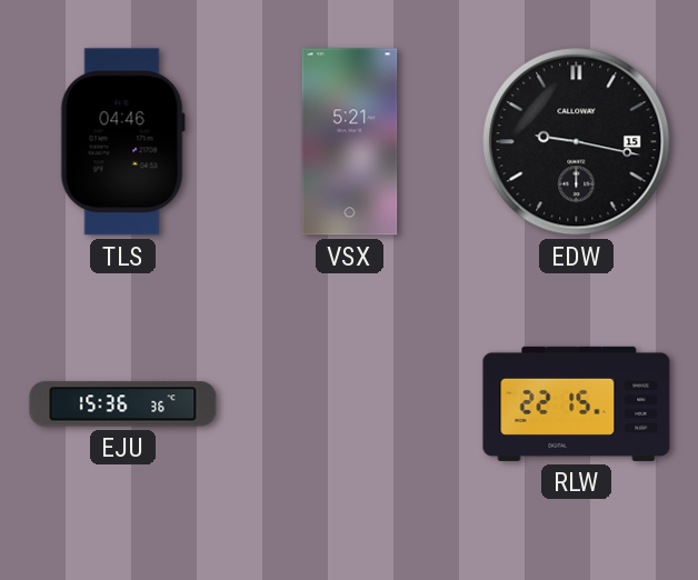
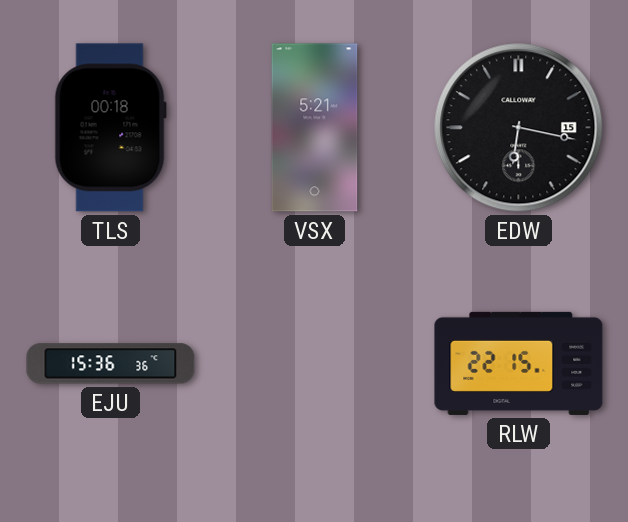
TLS: 04:46 -> 00:18
EDW: 9:17 -> 6:17
